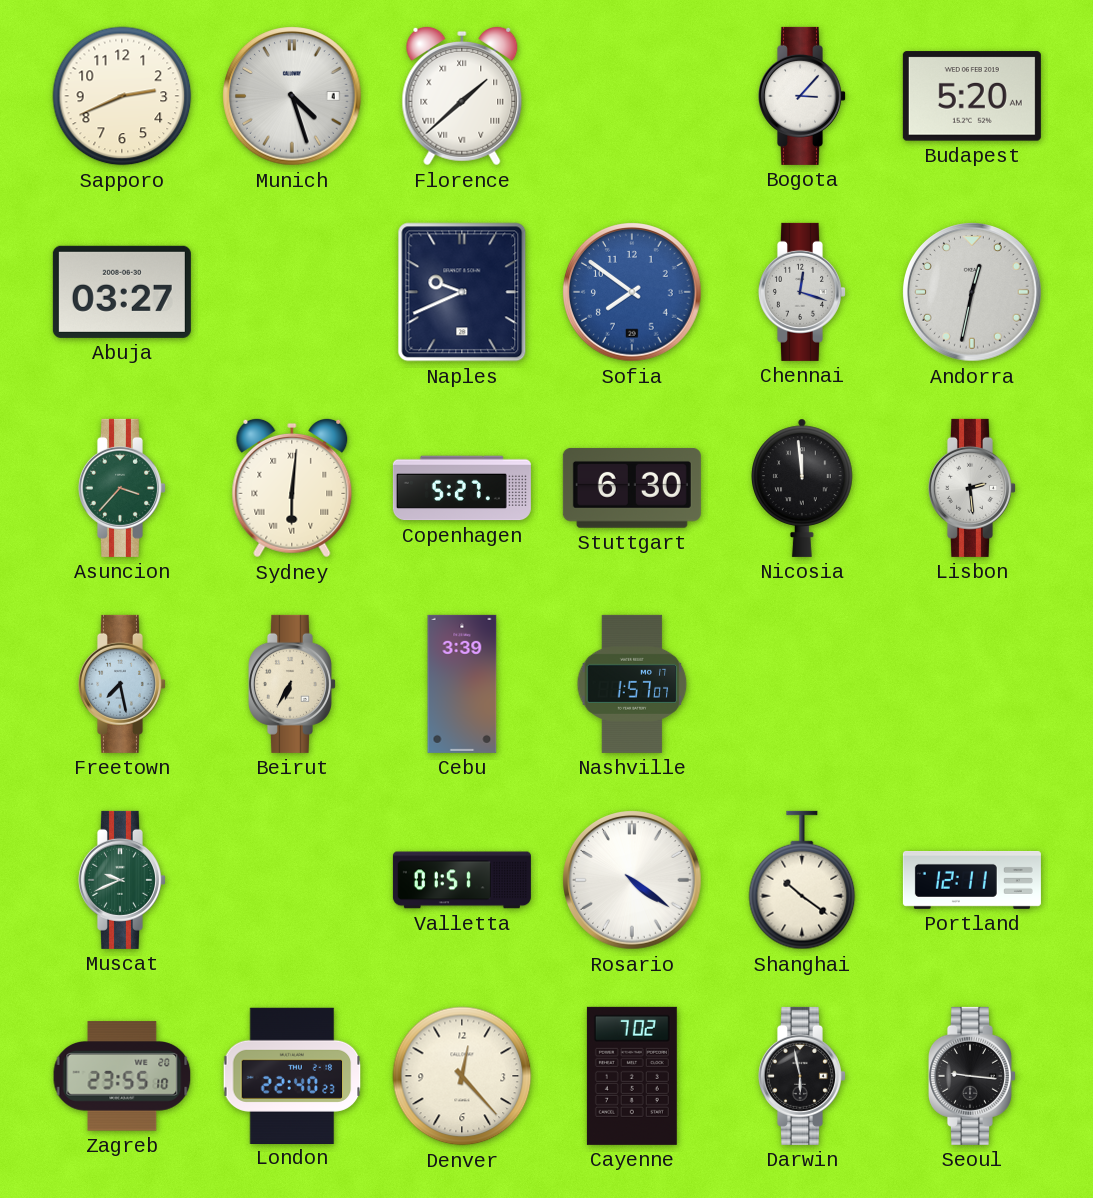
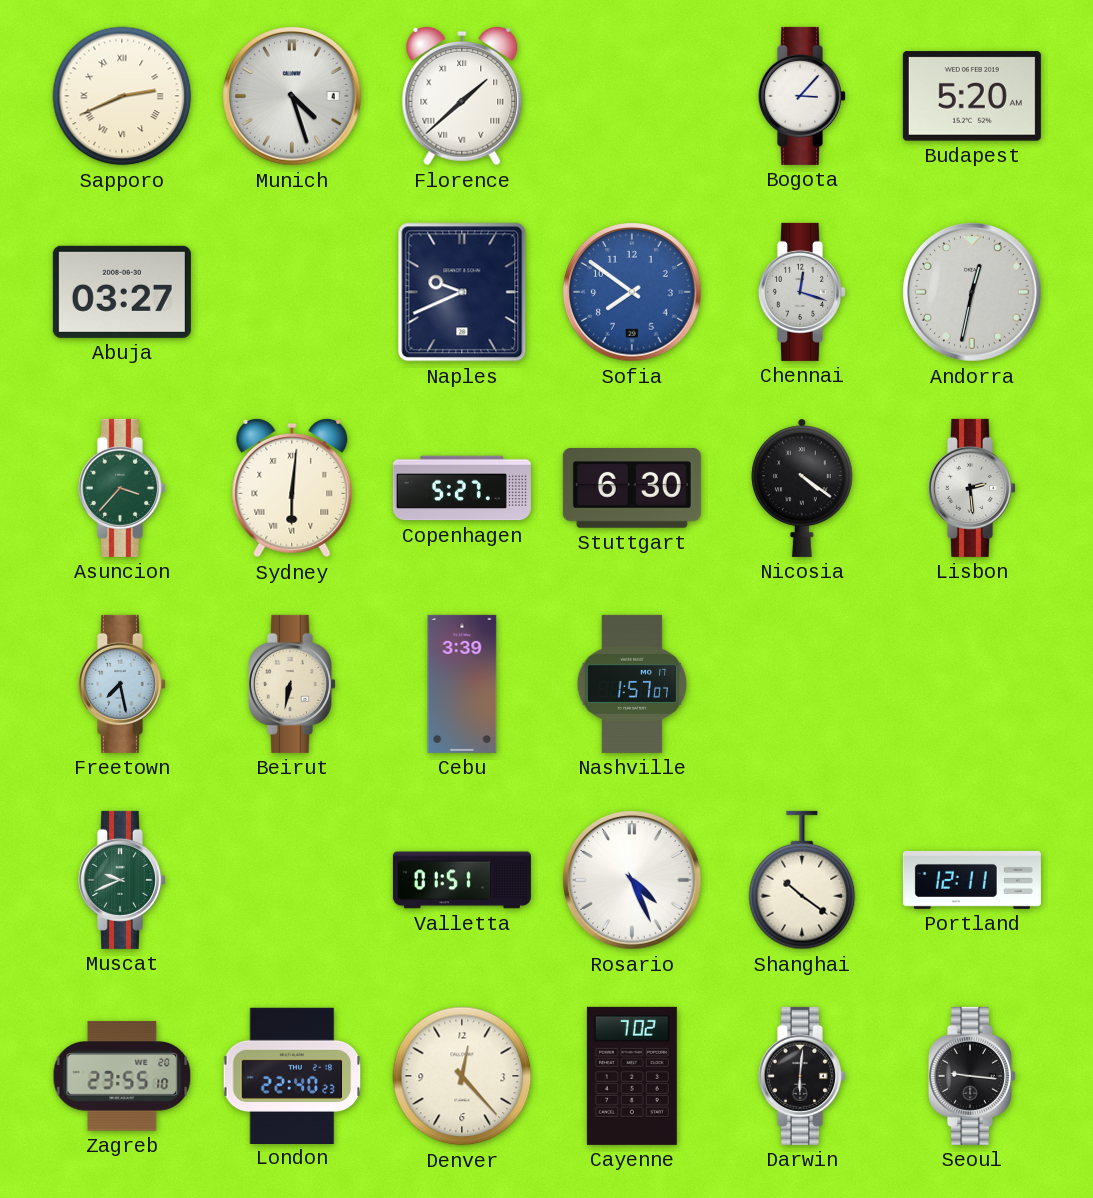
Sapporo numerals: Arabic -> Roman
Nicosia: 11:59 -> 4:21
Beirut: 6:35 -> 6:32
Rosario: 4:21 -> 4:26
Darwin: 5:58 -> 6:01
